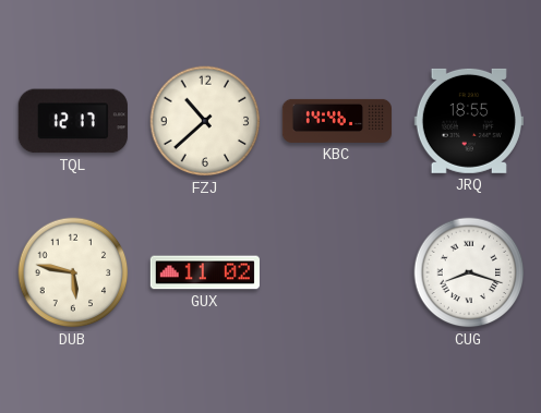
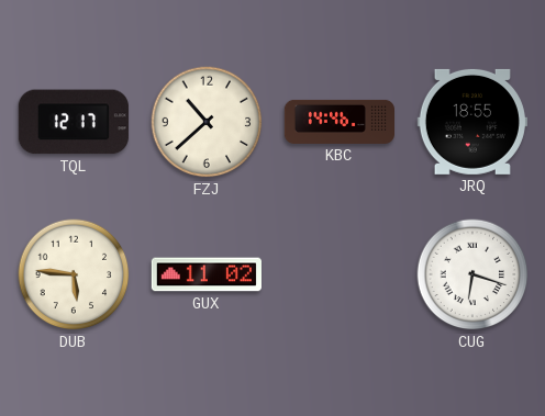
DUB: 5:47 -> 5:46
CUG: 8:18 -> 6:18
